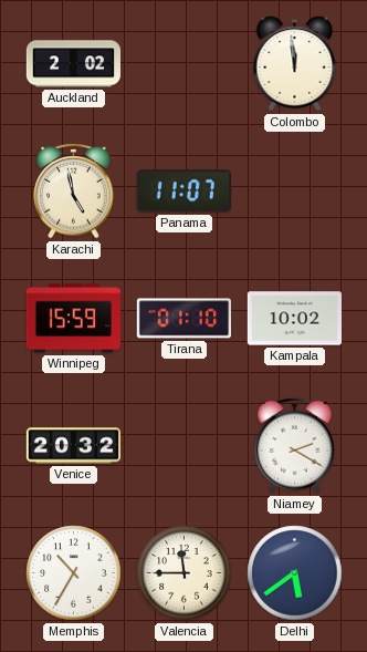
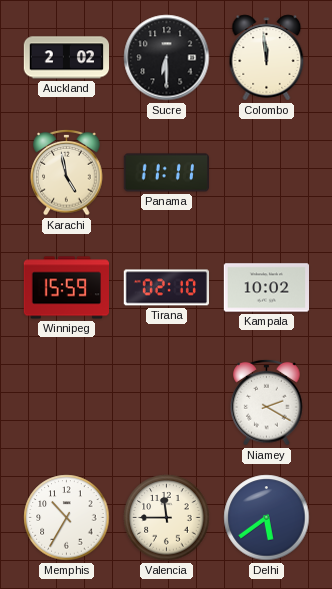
Sucre: none -> 6:30
Panama: 11:07 -> 11:11
Tirana: 01:10 -> 02:10
Venice: 20:32 -> none
